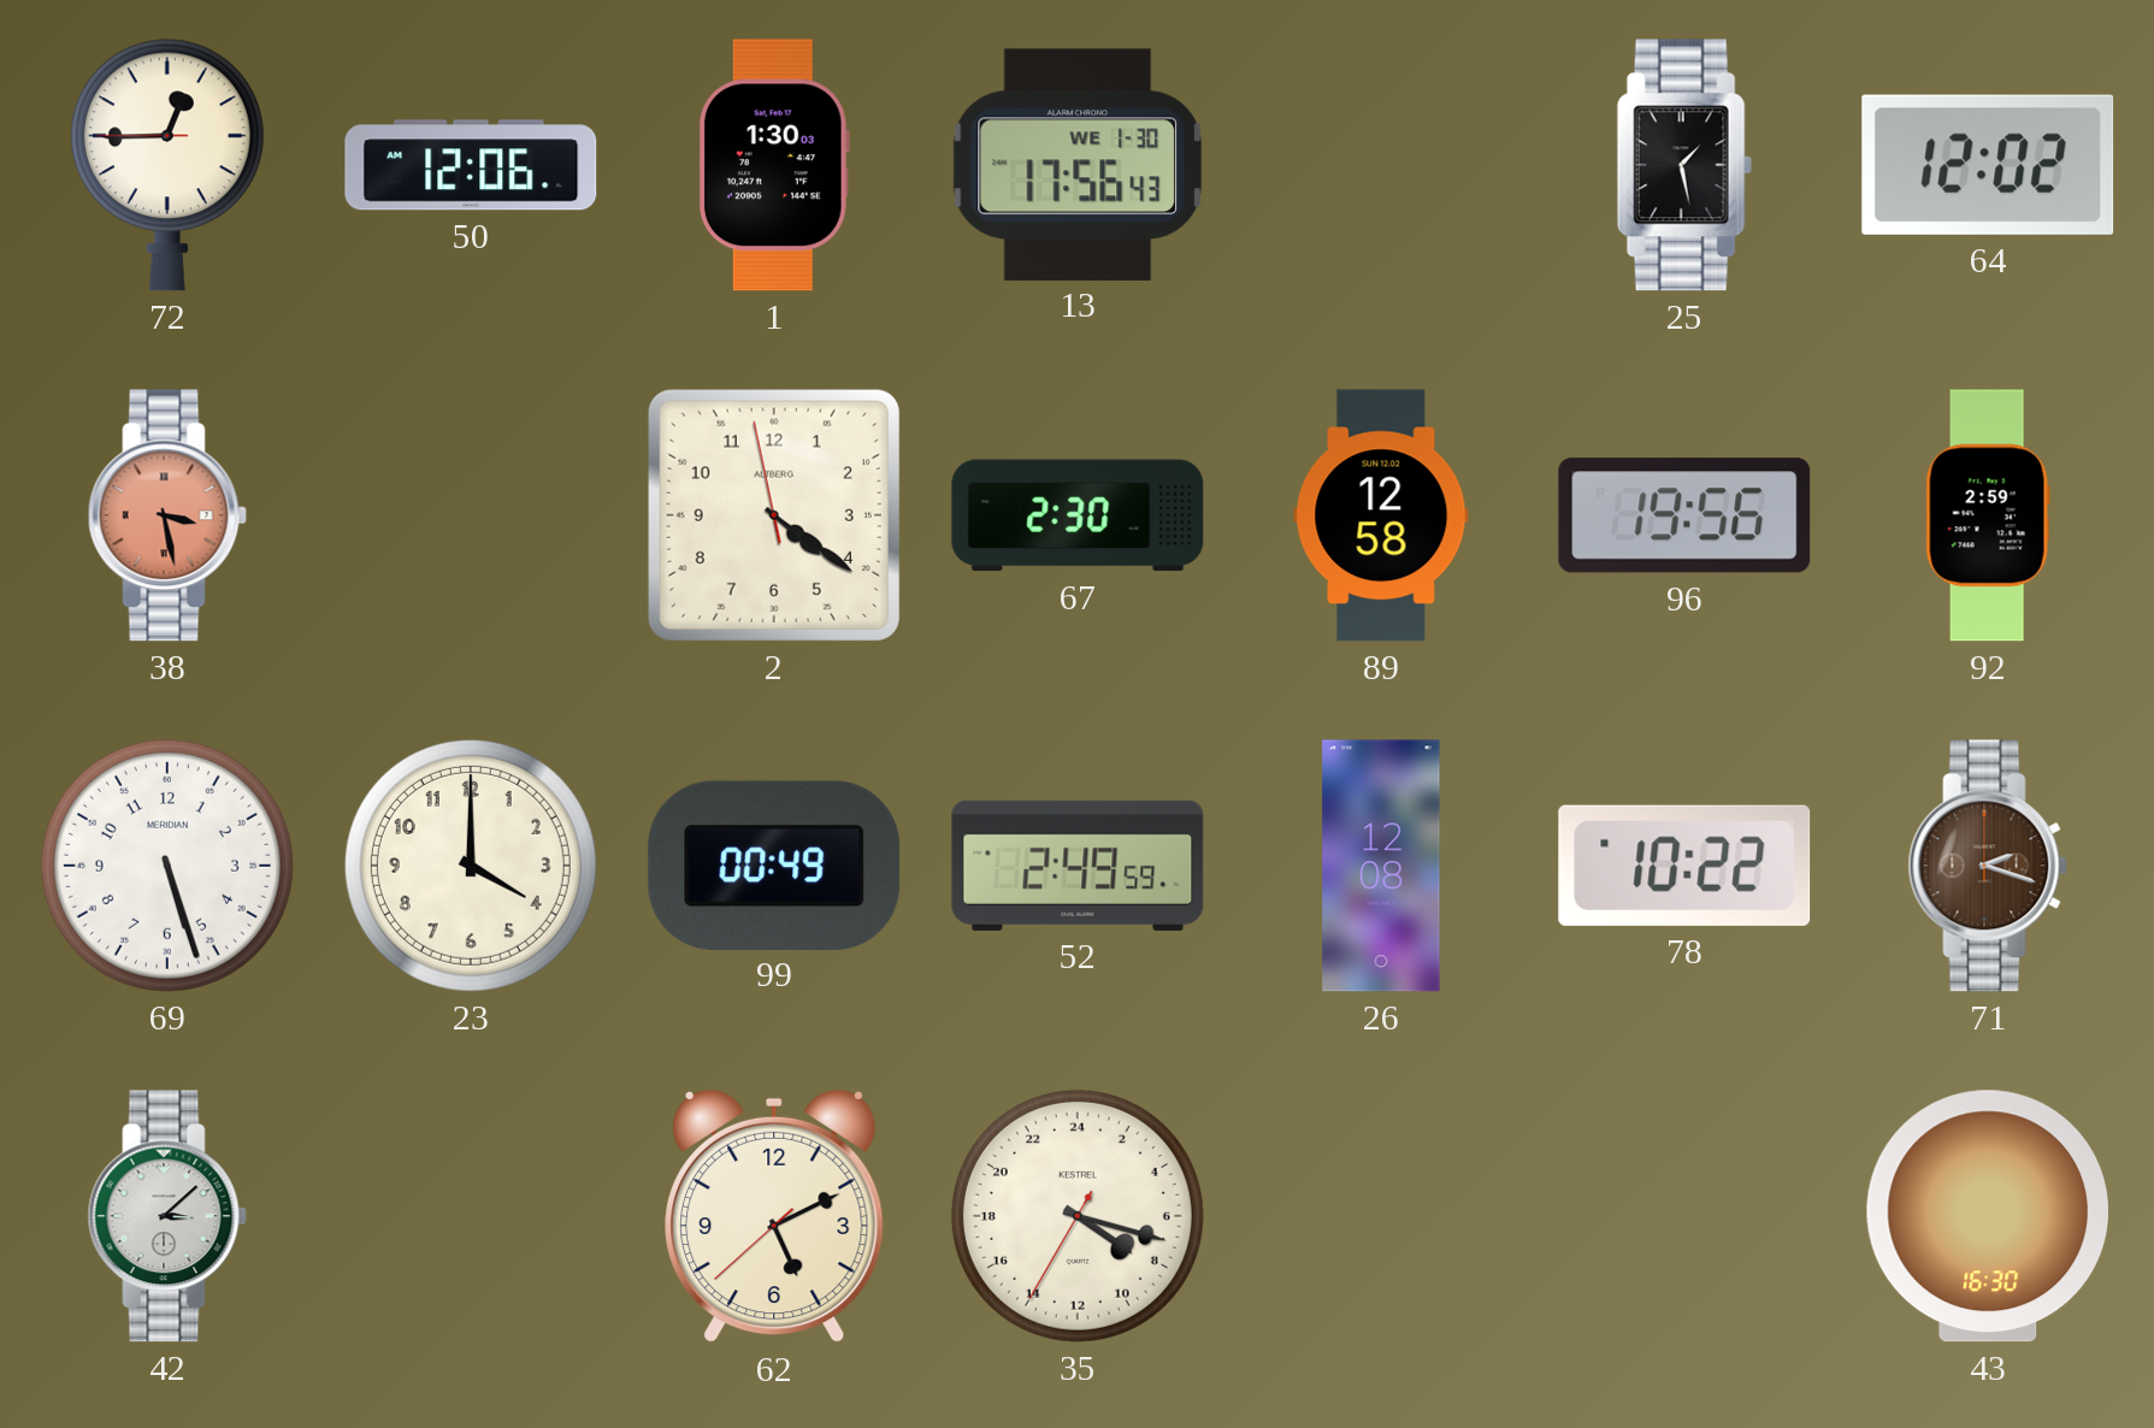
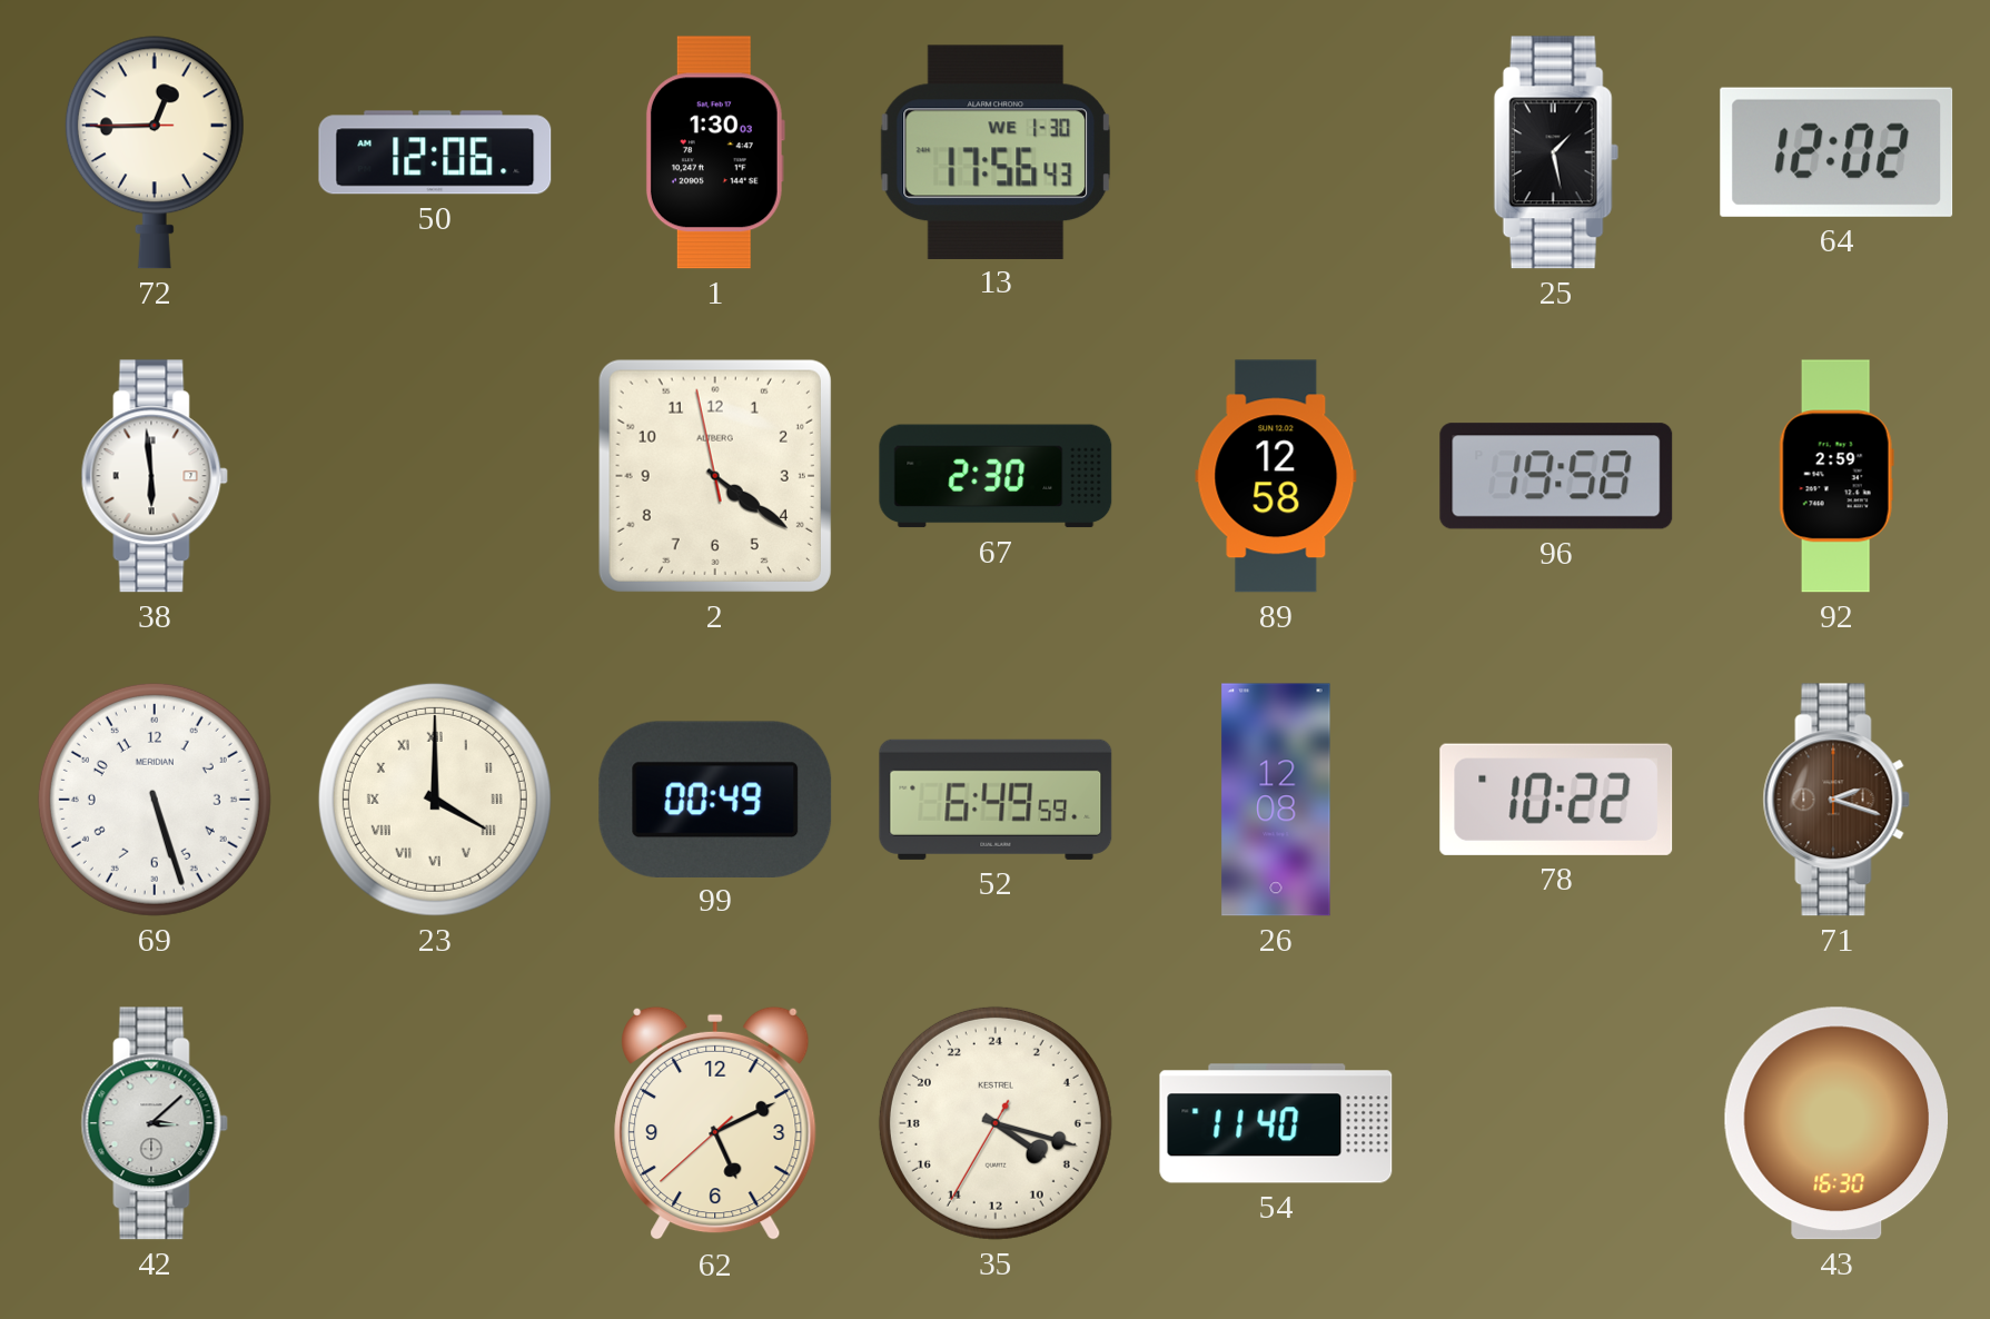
38: 3:28 -> 5:59
38 dial: salmon -> white
96: 19:56 -> 19:58
23 numerals: Arabic -> Roman
52: 2:49 -> 6:49
54: none -> 11:40
